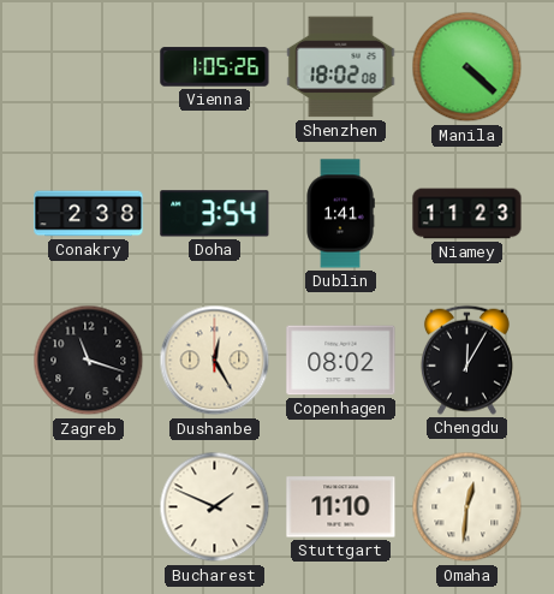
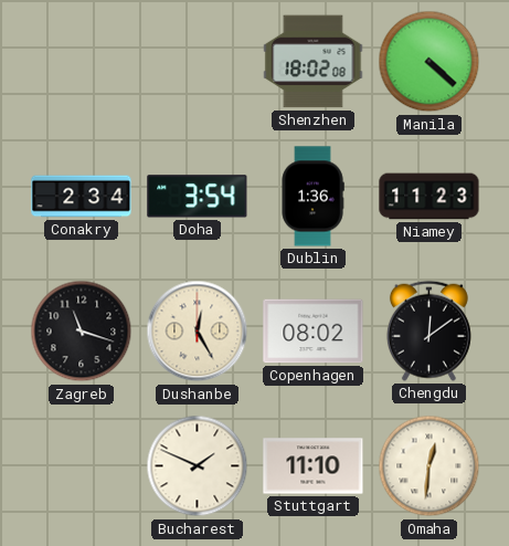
Vienna: 1:05 -> none
Conakry: 2:38 -> 2:34
Dublin: 1:41 -> 1:36
Chengdu: 12:05 -> 12:09
